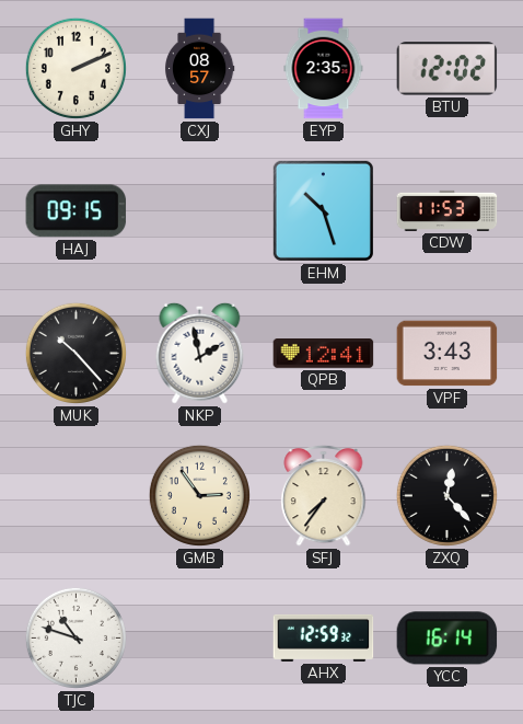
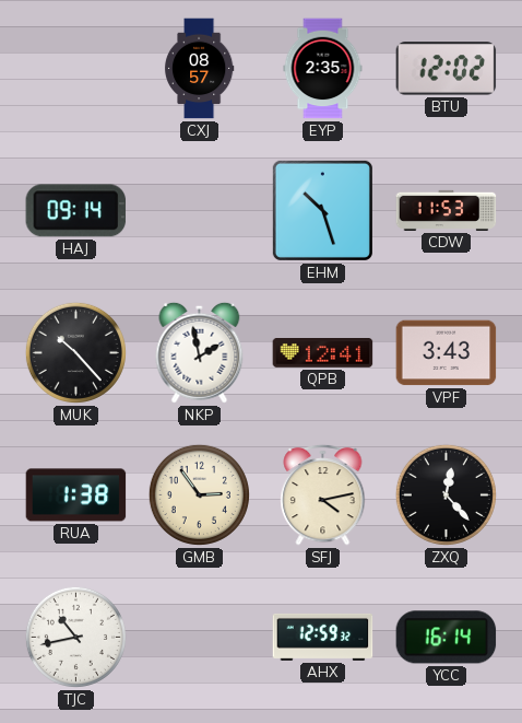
GHY: 2:11 -> none
HAJ: 09:15 -> 09:14
RUA: none -> 1:38
SFJ: 7:36 -> 4:13
TJC: 10:48 -> 10:43
